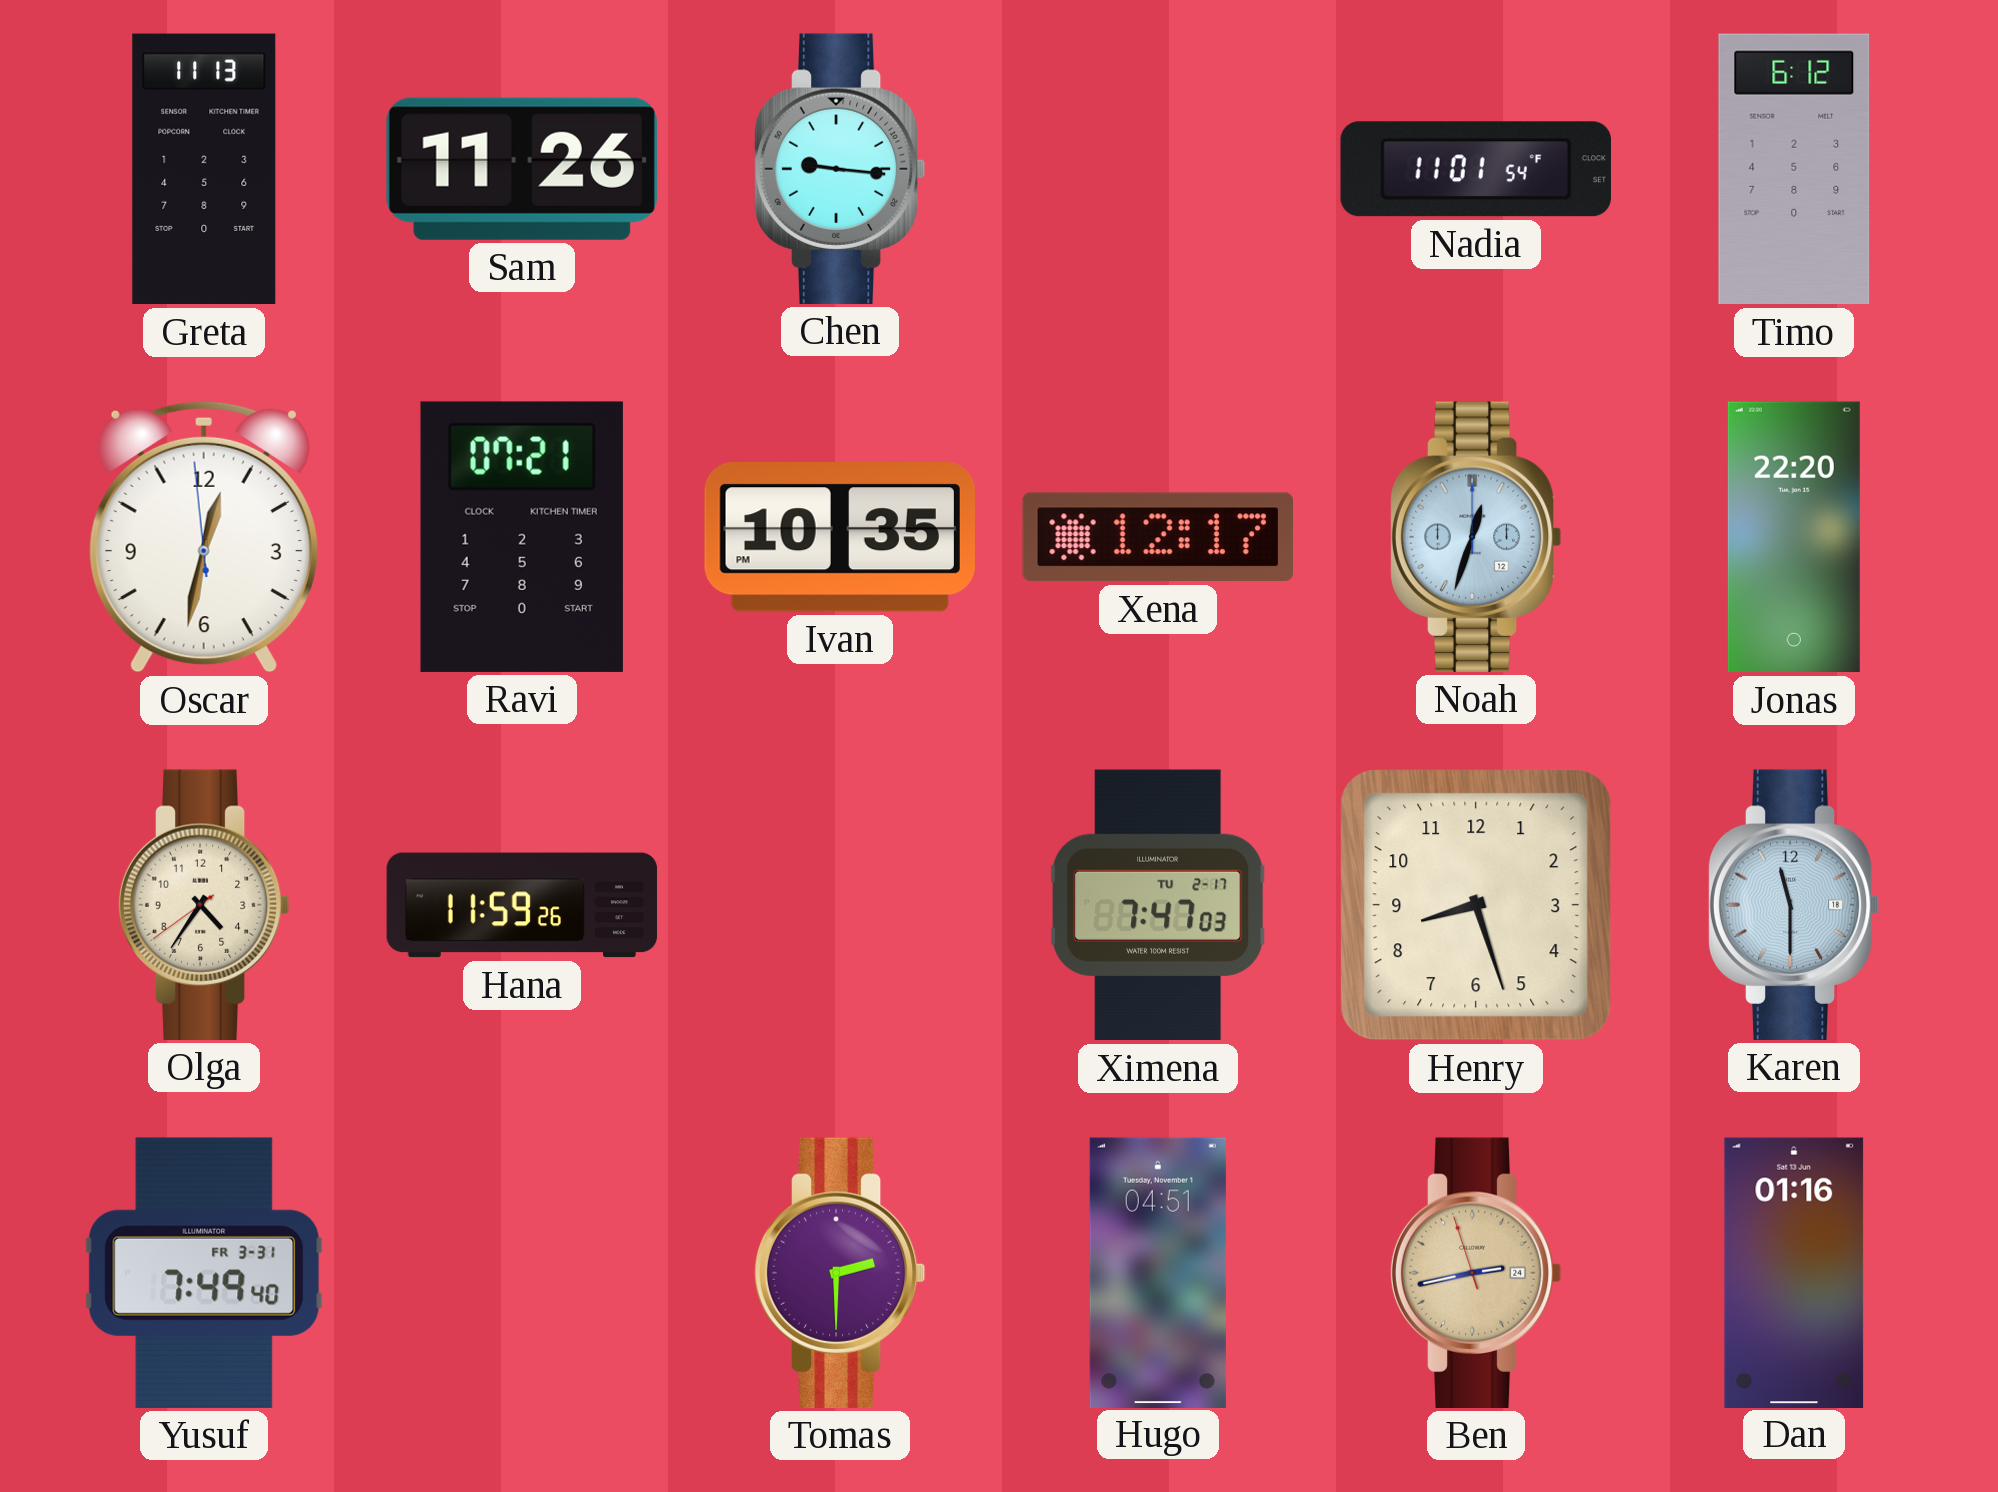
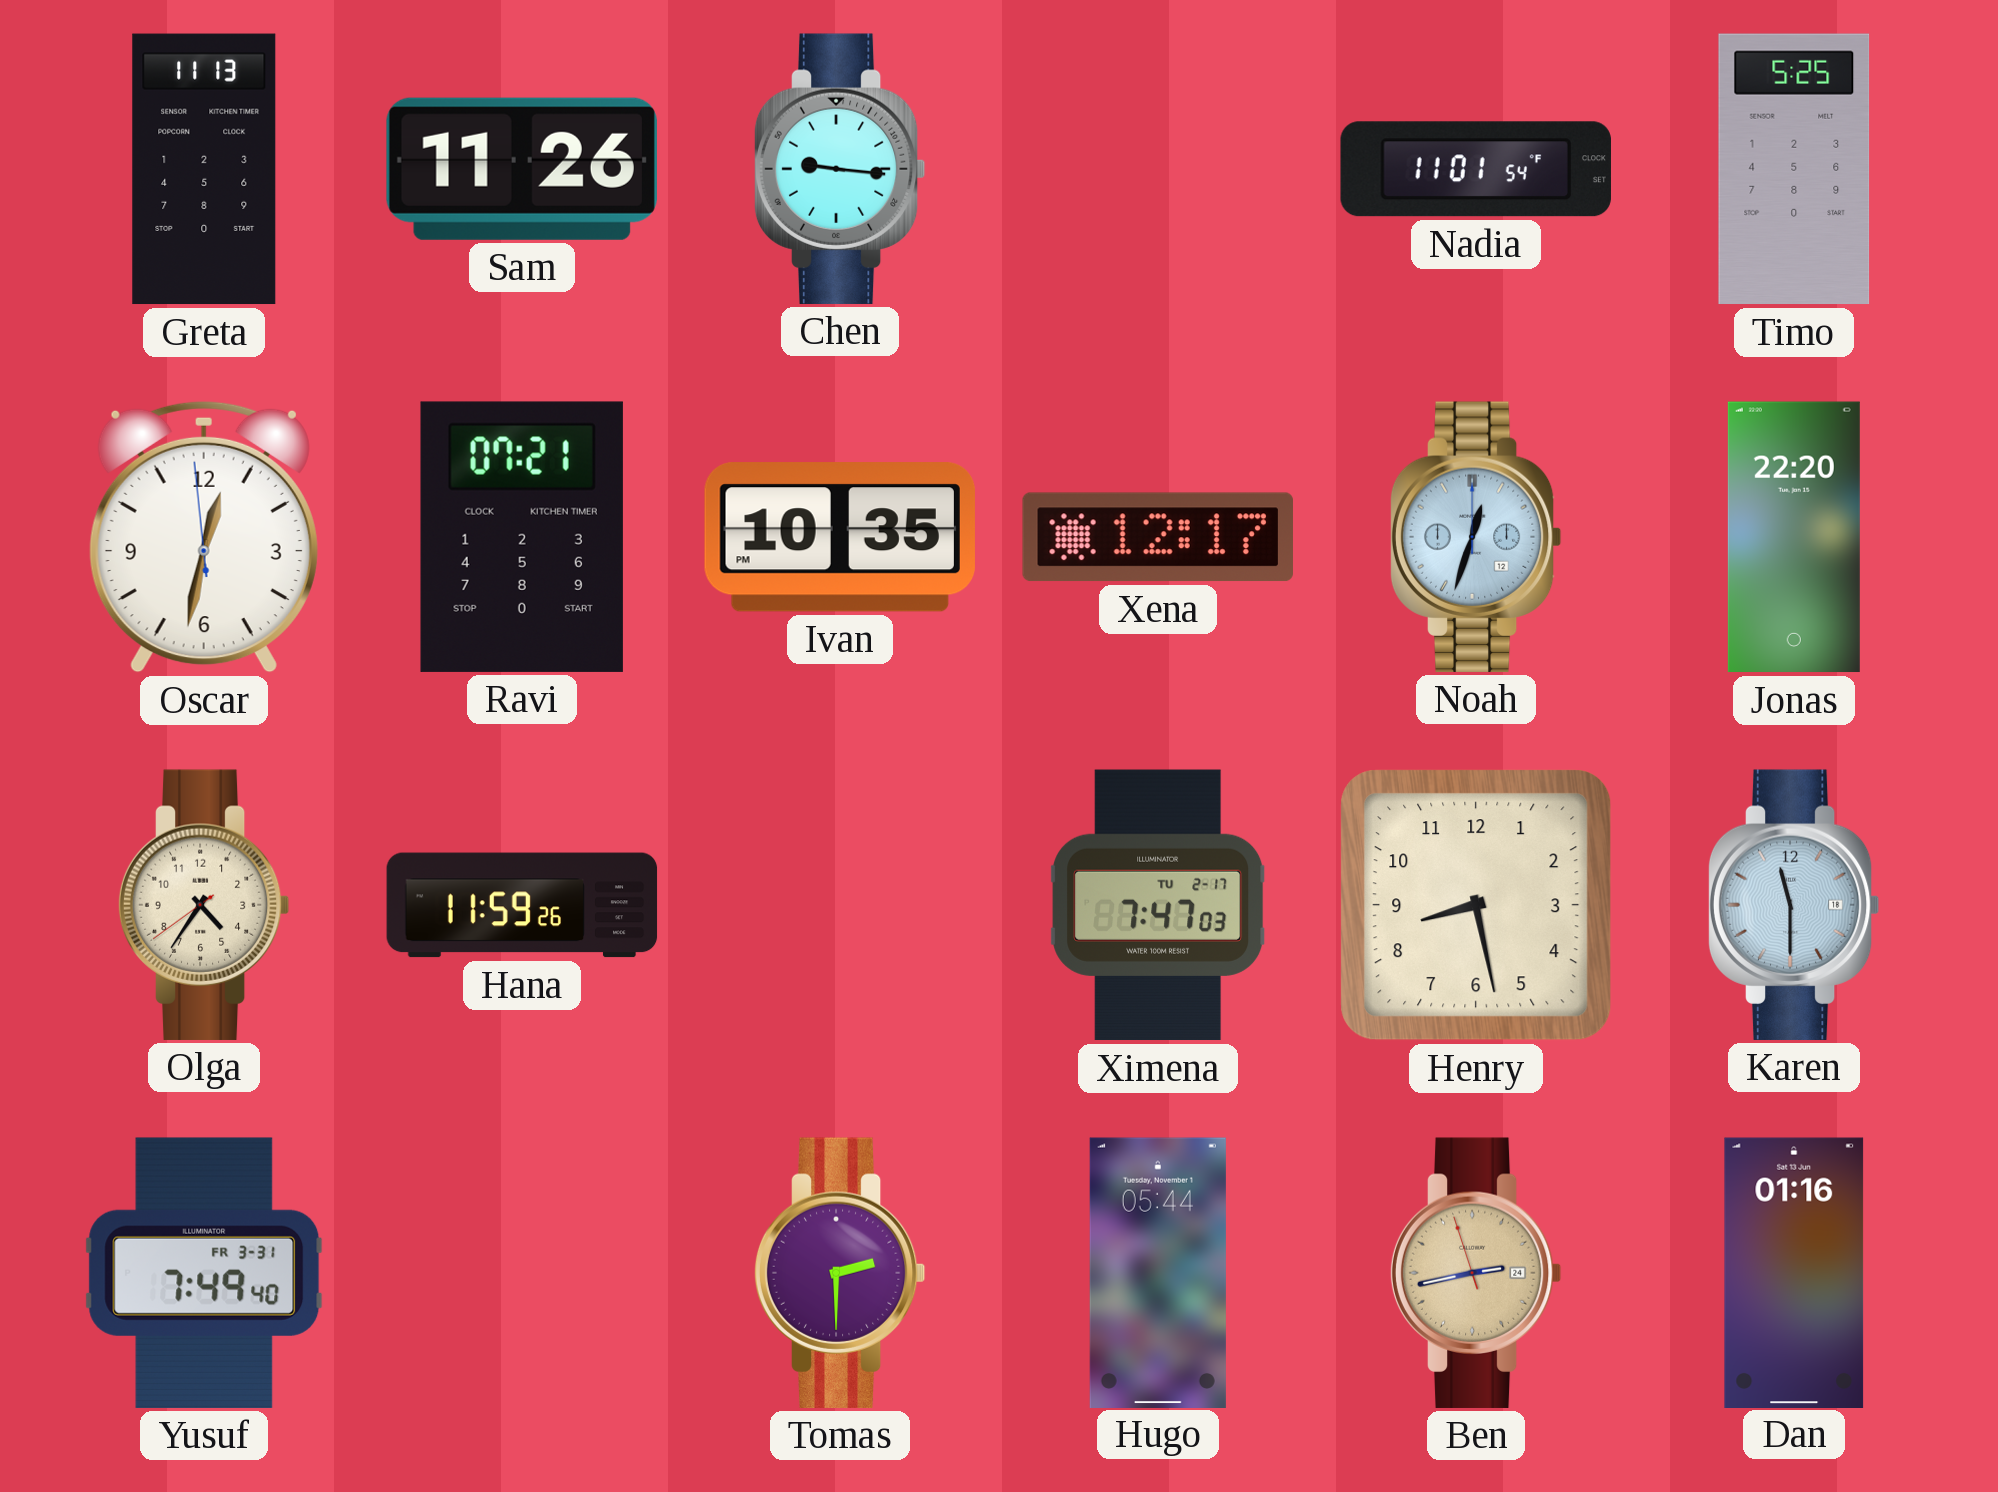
Timo: 6:12 -> 5:25
Henry: 8:27 -> 8:28
Hugo: 04:51 -> 05:44
